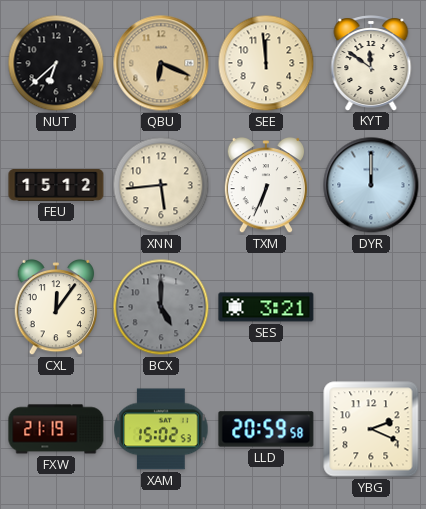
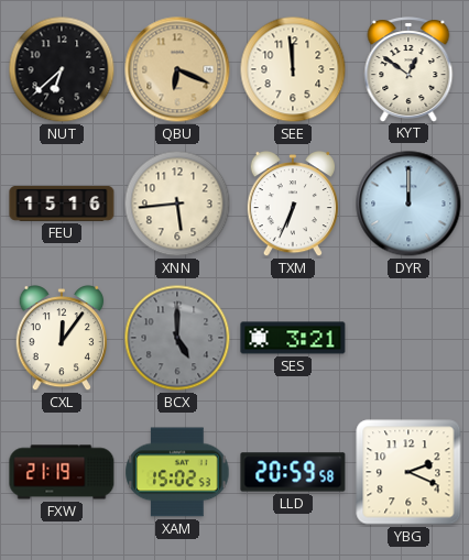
KYT: 11:51 -> 12:51
FEU: 15:12 -> 15:16
